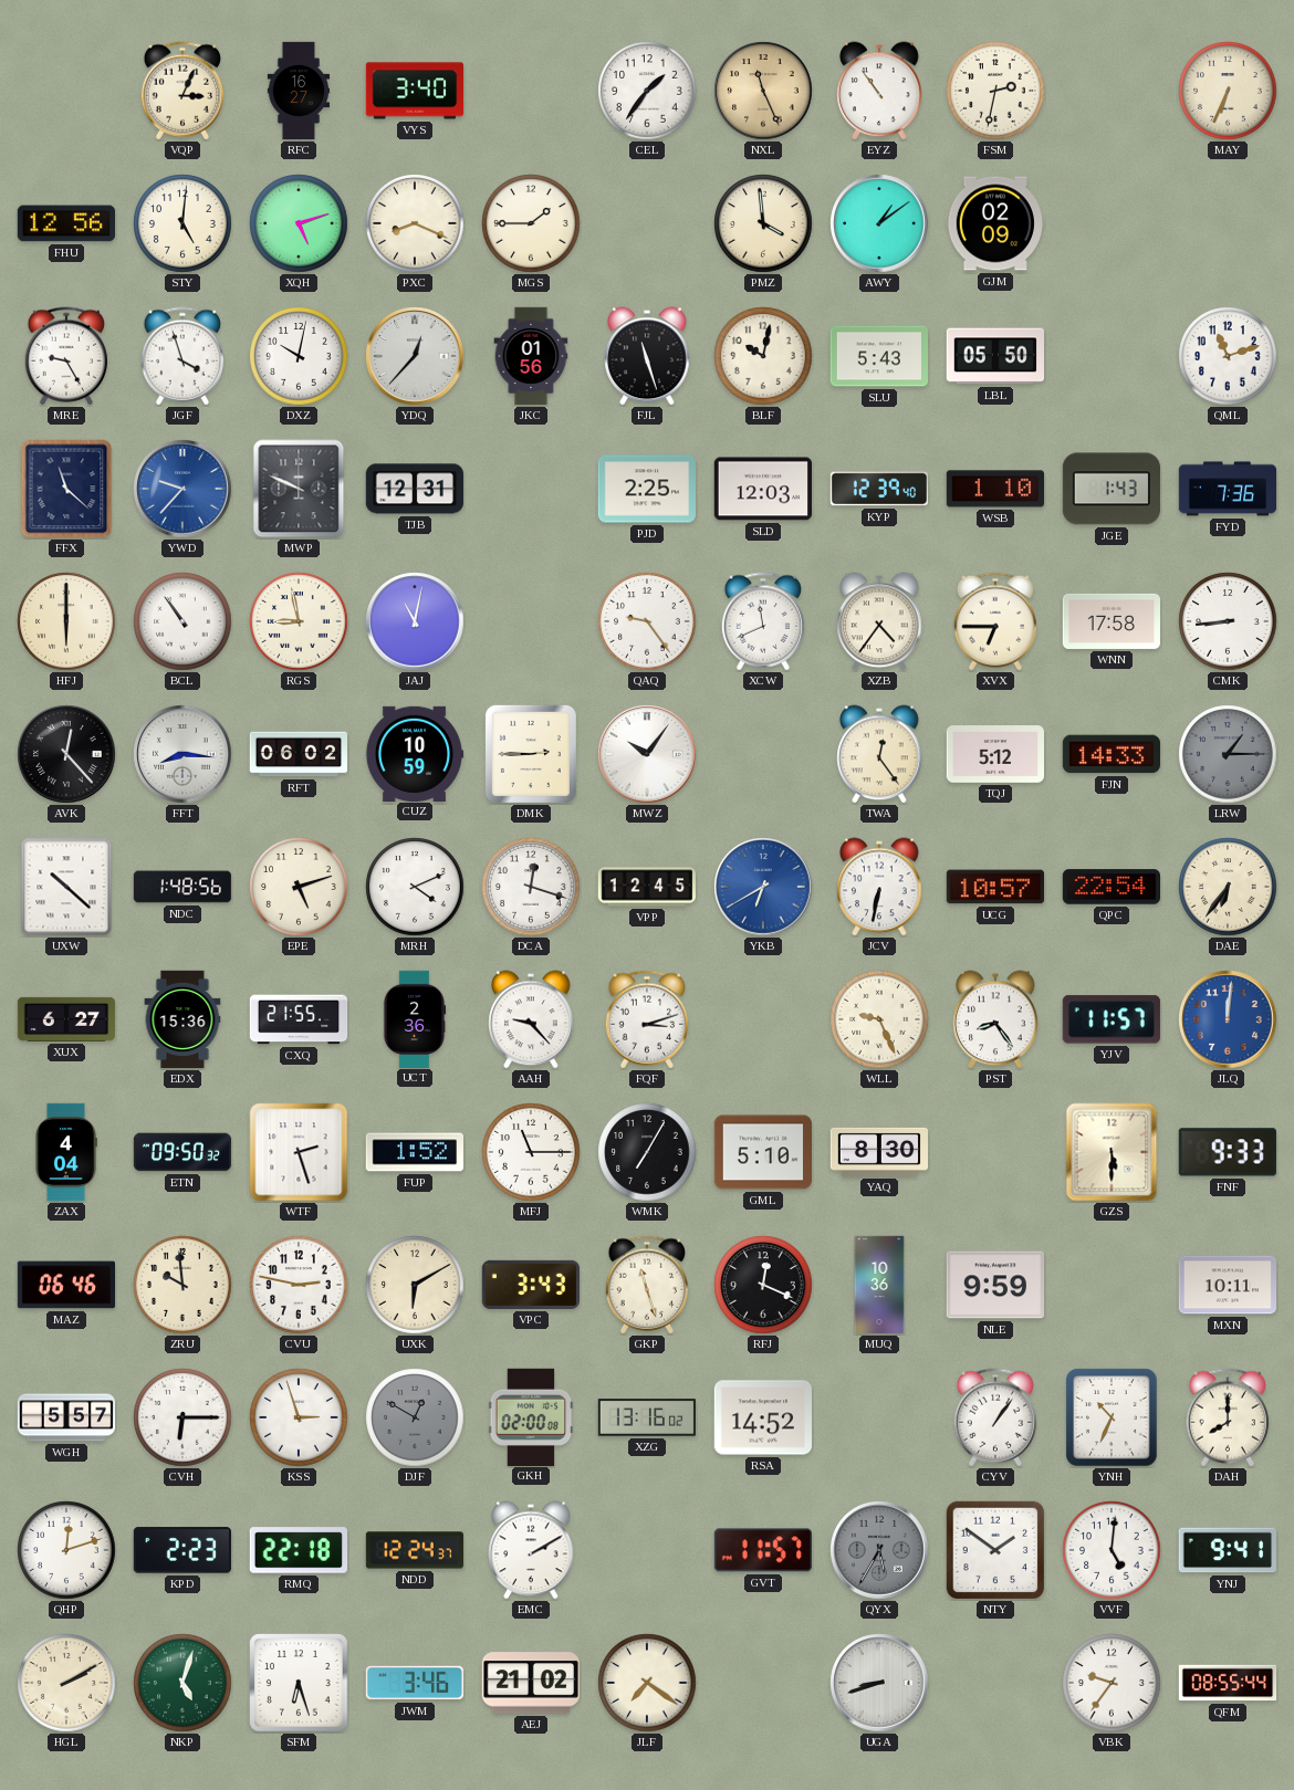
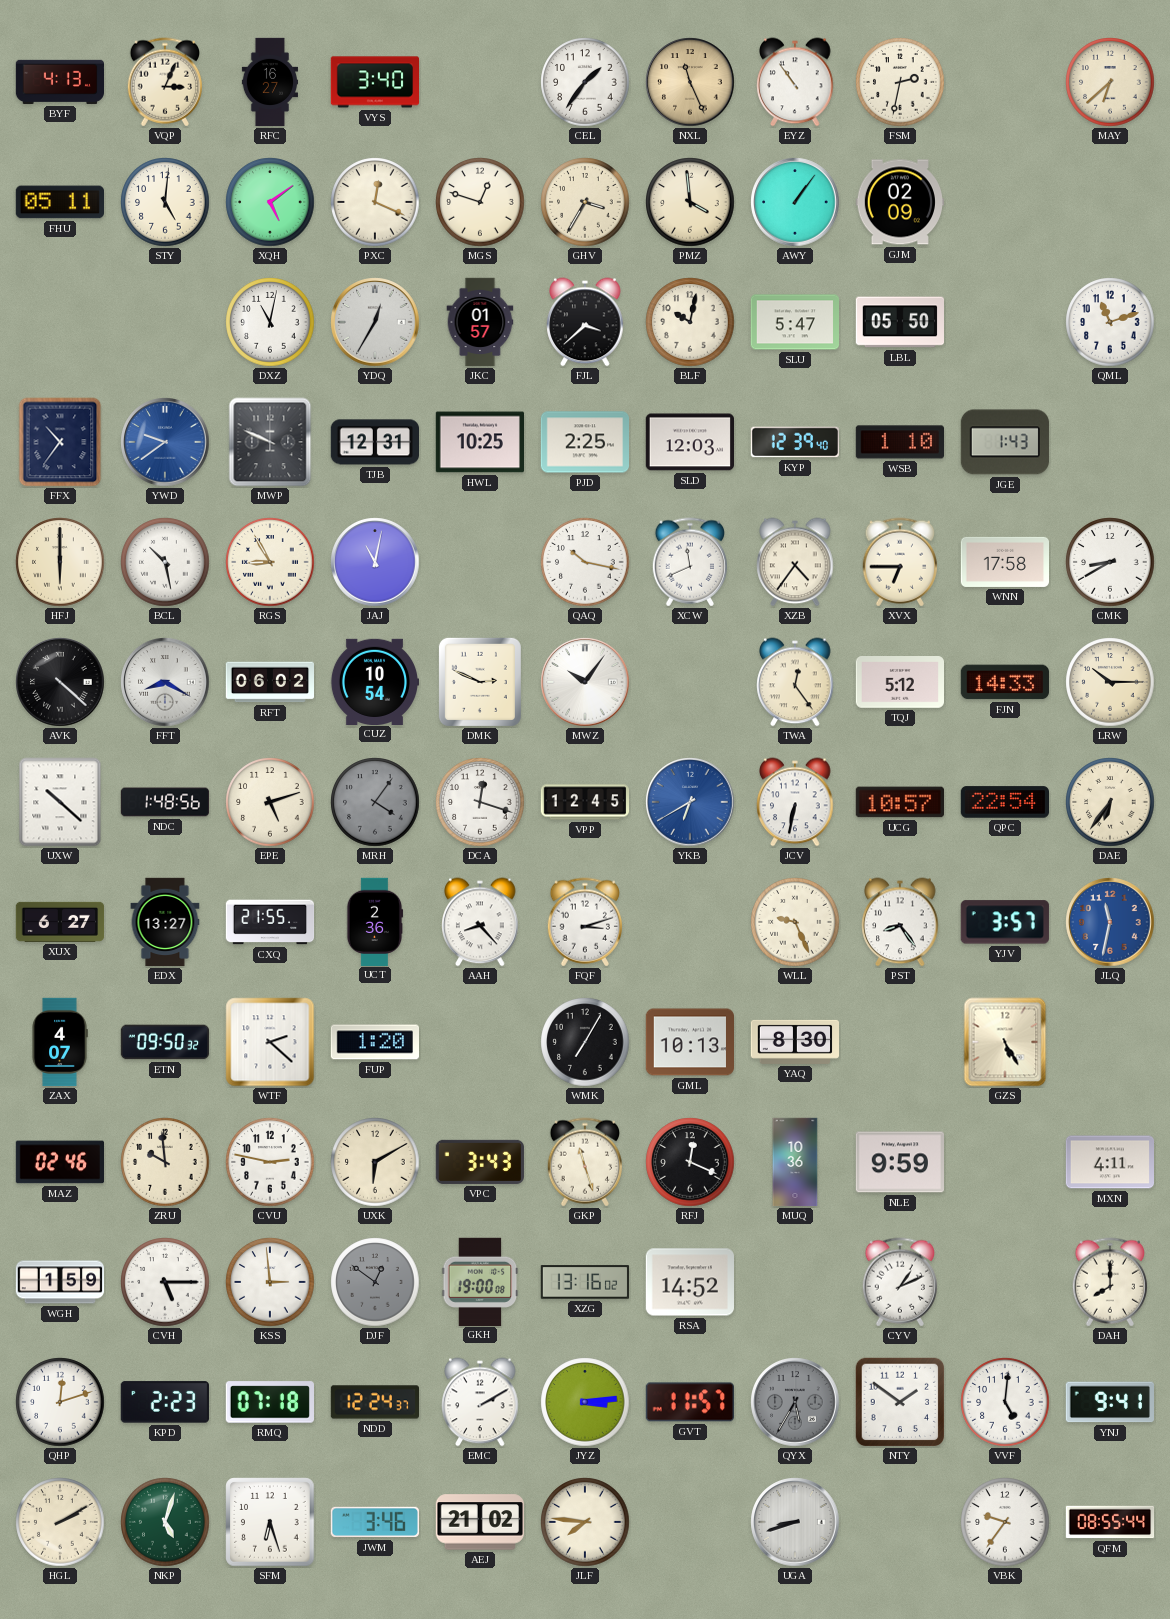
BYF: none -> 4:13
MAY: 6:34 -> 6:38
FHU: 12:56 -> 05:11
XQH: 5:12 -> 5:09
PXC: 8:19 -> 12:19
MGS: 1:45 -> 12:48
GHV: none -> 3:35
AWY: 1:09 -> 1:06
MRE: 9:25 -> none
JGF: 3:57 -> none
DXZ: 10:02 -> 11:02
YDQ: 12:37 -> 12:35
JKC: 01:56 -> 01:57
FJL: 11:27 -> 3:38
SLU: 5:43 -> 5:47
FFX: 11:22 -> 10:36
YWD: 9:37 -> 9:39
HWL: none -> 10:25
FYD: 7:36 -> none
BCL: 10:54 -> 10:28
RGS: 8:58 -> 8:55
QAQ: 9:24 -> 10:17
CMK: 8:44 -> 8:40
AVK: 12:23 -> 4:22
FFT: 8:16 -> 8:20
CUZ: 10:59 -> 10:54
DMK: 2:45 -> 2:49
LRW: 1:15 -> 10:15
LRW dial: grey -> cream
MRH: 4:11 -> 4:06
MRH dial: white -> grey
EDX: 15:36 -> 13:27
AAH: 9:23 -> 8:23
YJV: 11:57 -> 3:57
JLQ: 12:01 -> 11:32
ZAX: 4:04 -> 4:07
WTF: 2:27 -> 2:22
FUP: 1:52 -> 1:20
MFJ: 11:15 -> none
GML: 5:10 -> 10:13
GZS: 5:30 -> 5:25
FNF: 9:33 -> none
MAZ: 06:46 -> 02:46
MXN: 10:11 -> 4:11
WGH: 5:57 -> 1:59
CVH: 6:15 -> 5:15
KSS: 2:57 -> 2:59
DJF: 12:50 -> 12:51
GKH: 02:00 -> 19:00
CYV: 1:06 -> 1:11
YNH: 10:34 -> none
RMQ: 22:18 -> 07:18
JYZ: none -> 3:14
JLF: 7:21 -> 7:46
